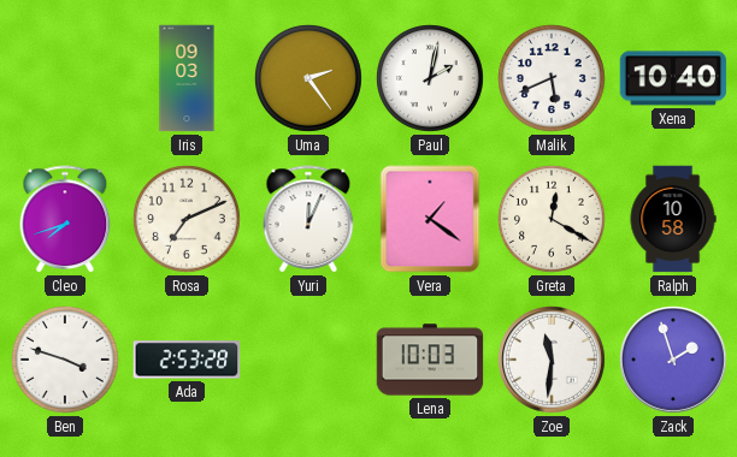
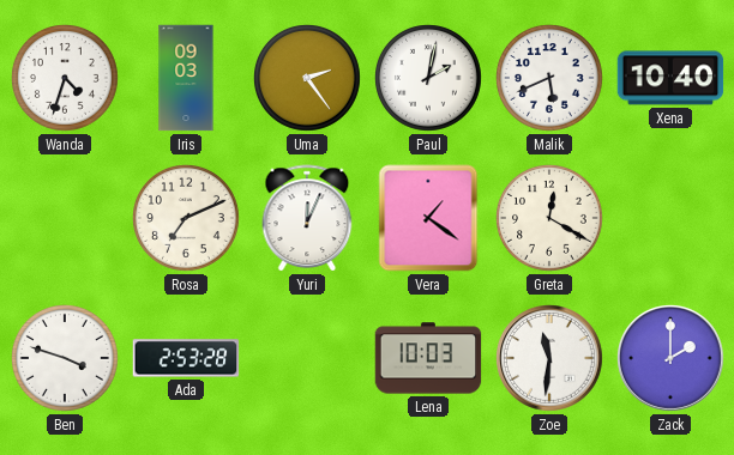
Wanda: none -> 4:33
Cleo: 7:42 -> none
Ralph: 10:58 -> none
Zack: 1:57 -> 2:00
